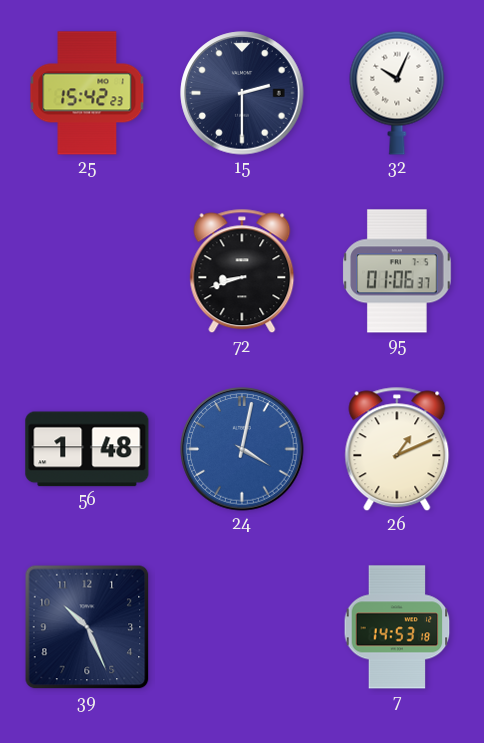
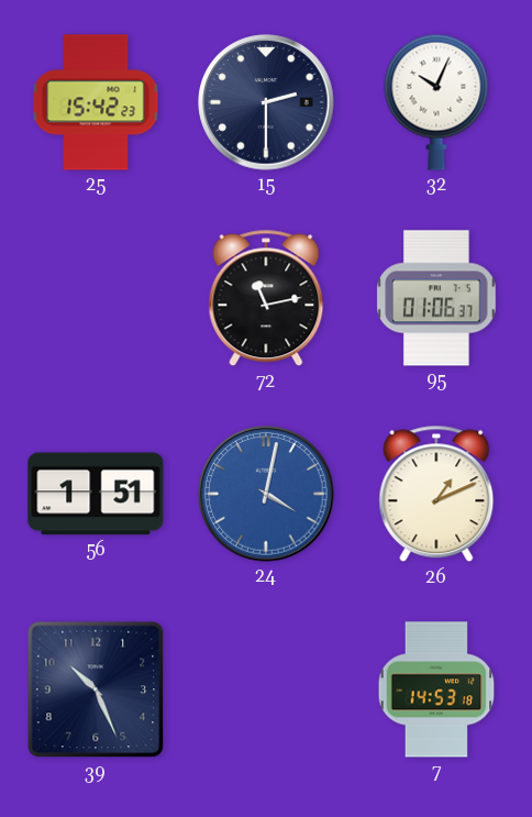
72: 8:42 -> 11:13
56: 1:48 -> 1:51
